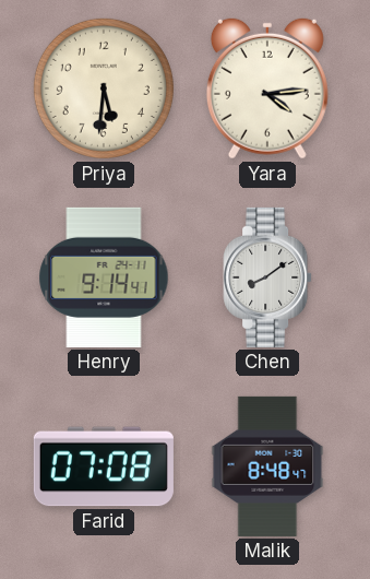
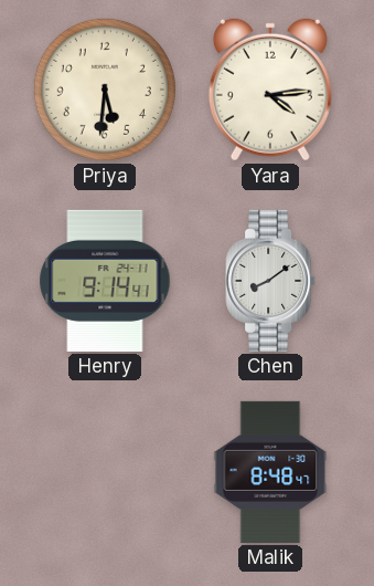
Farid: 07:08 -> none
